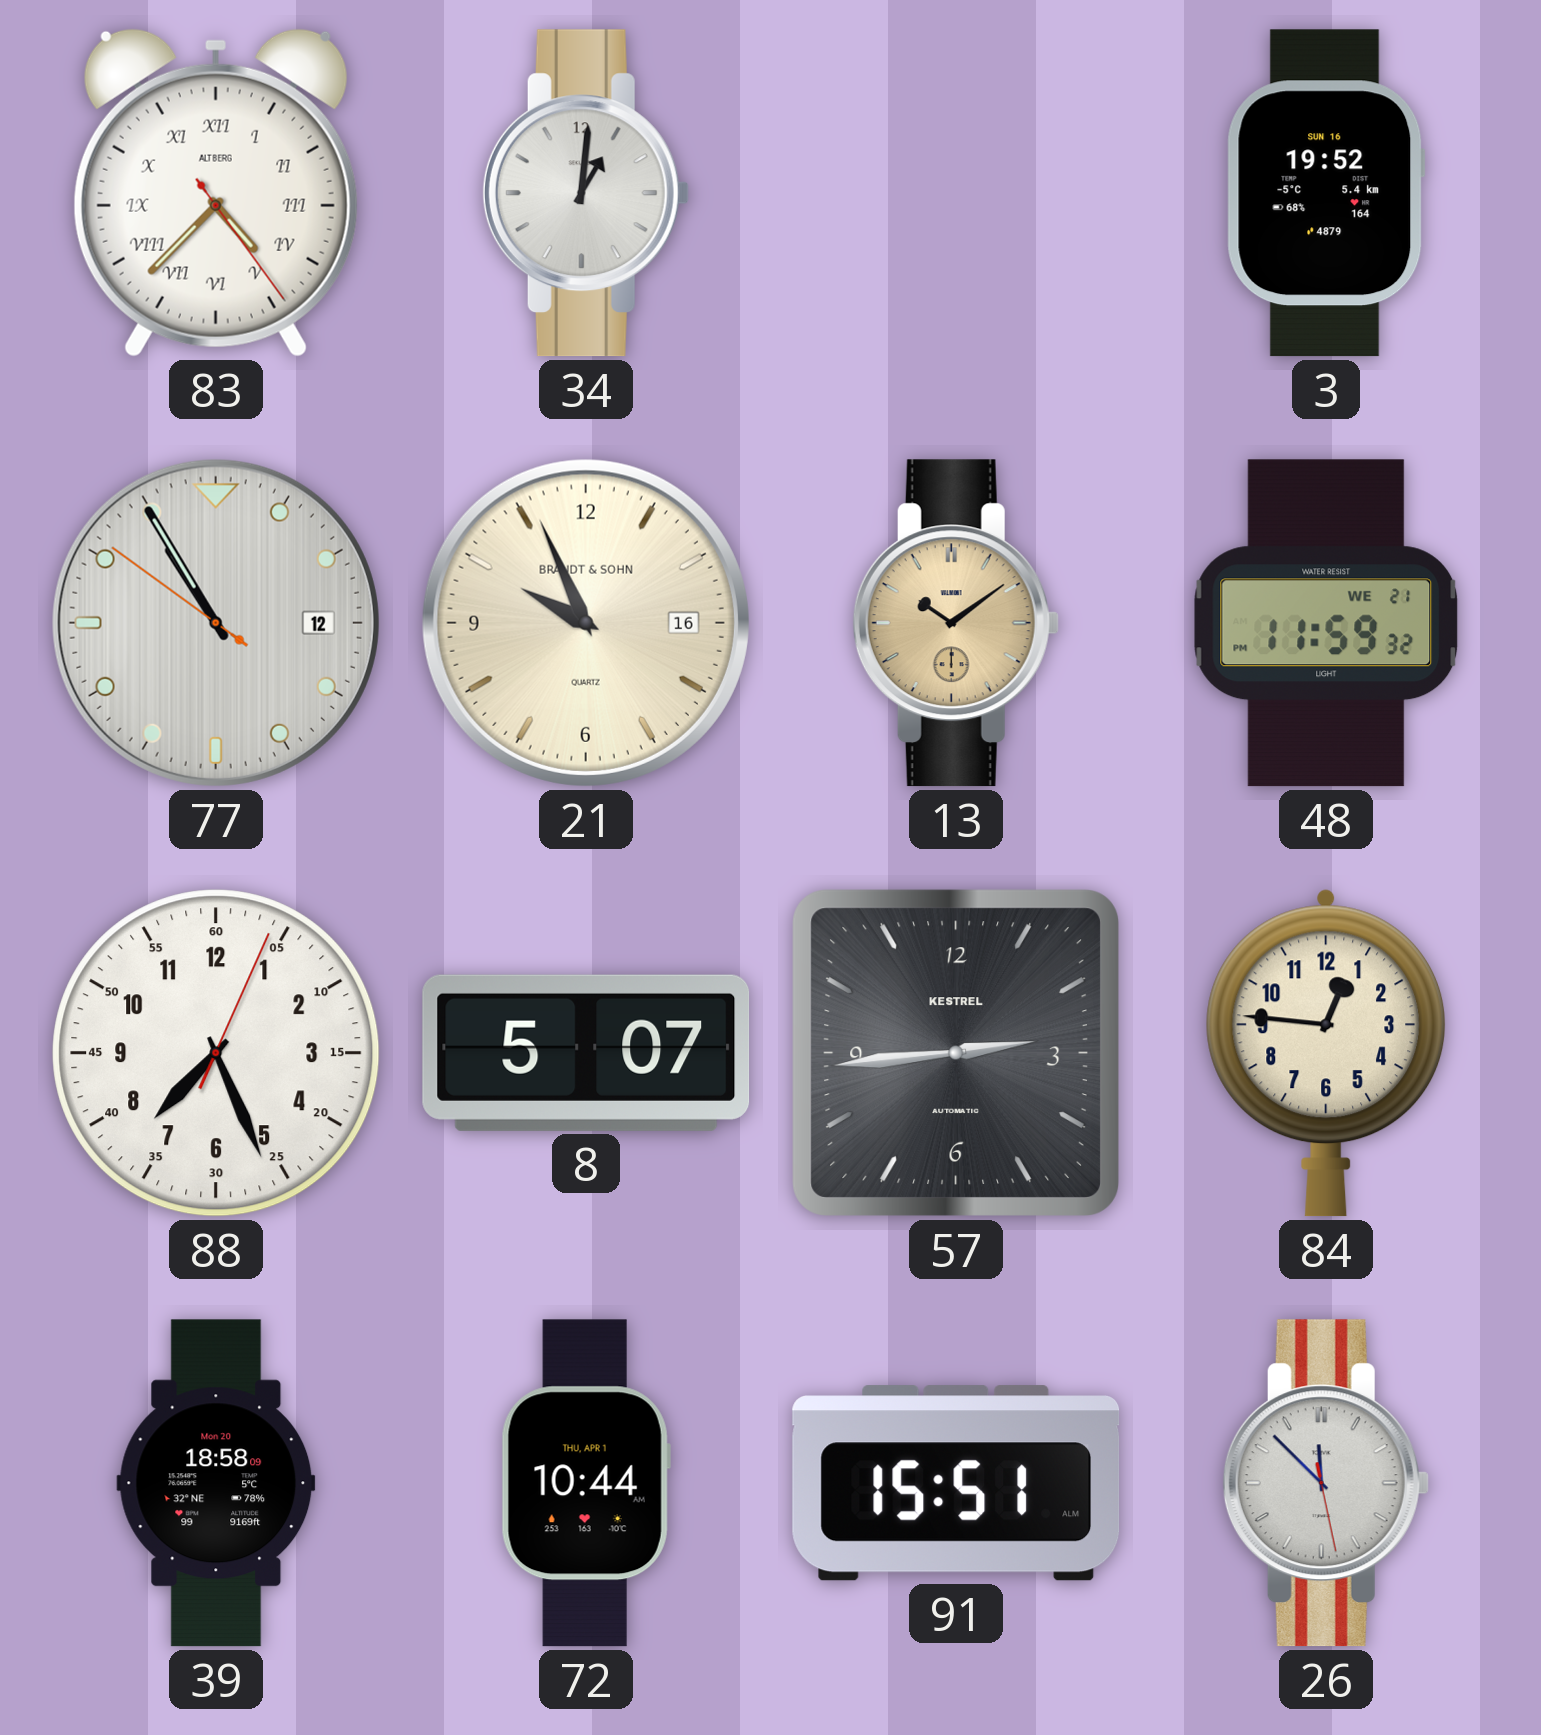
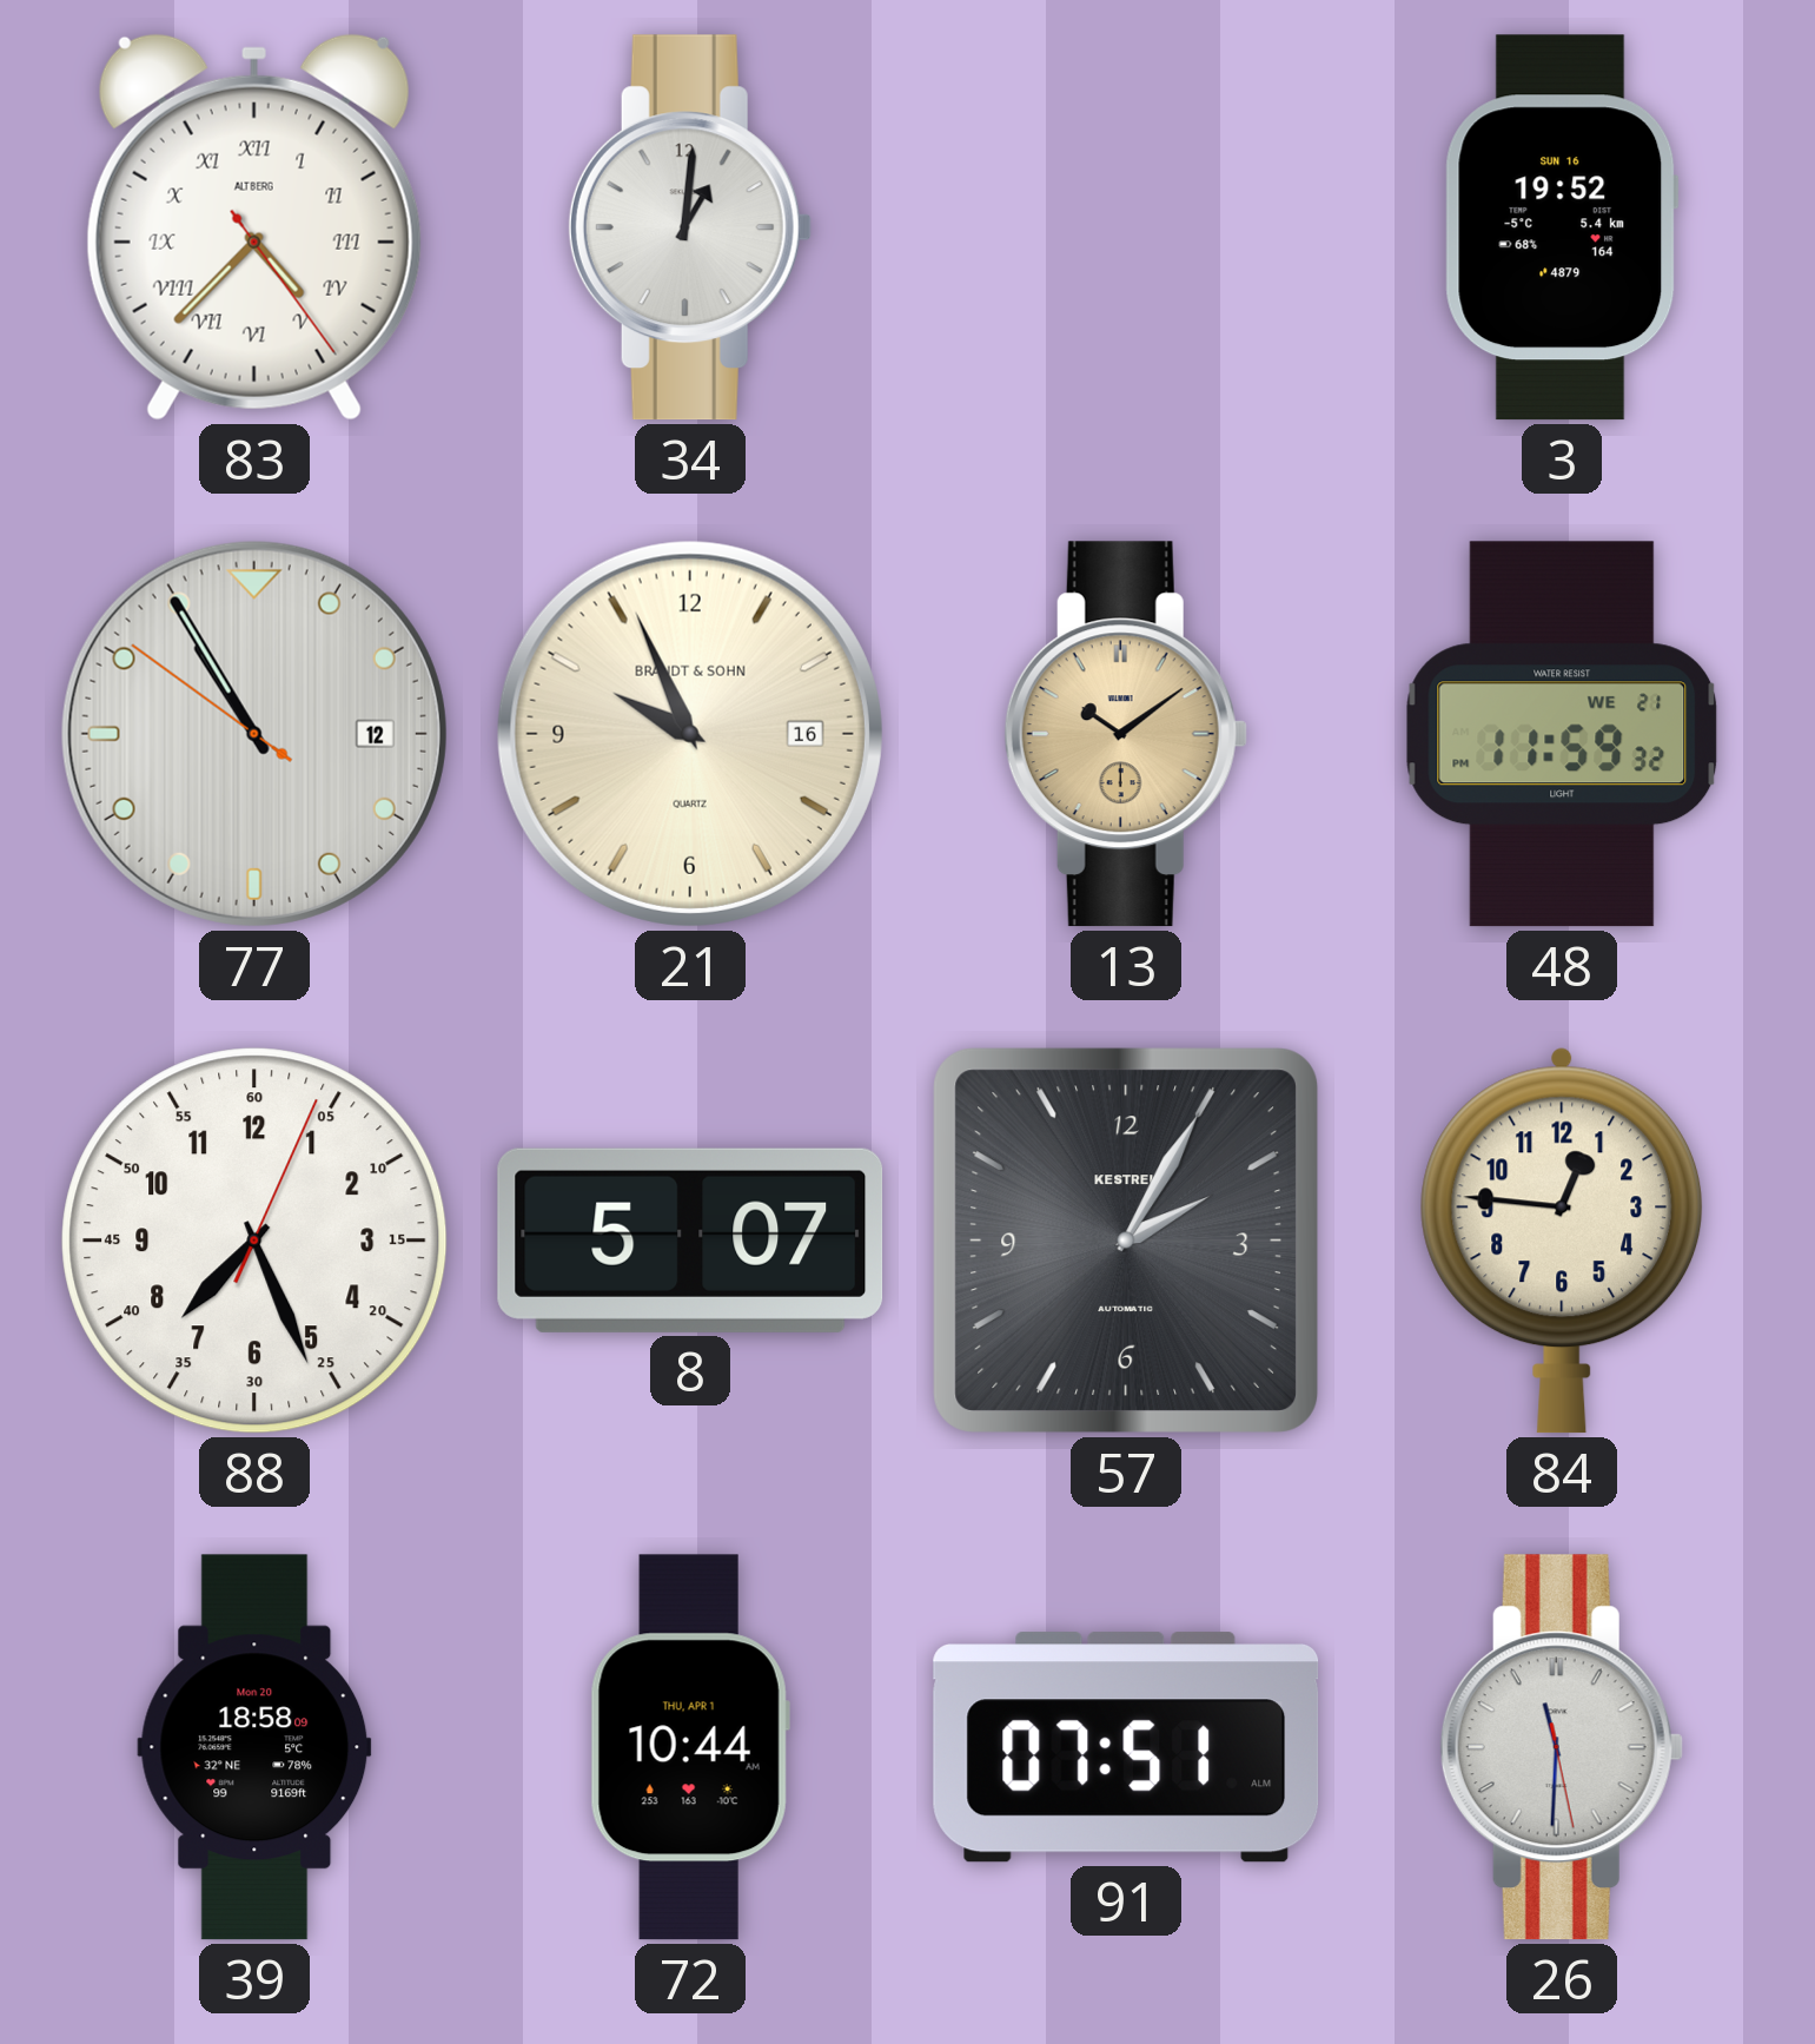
57: 2:44 -> 2:05
91: 15:51 -> 07:51
26: 11:52 -> 11:30
